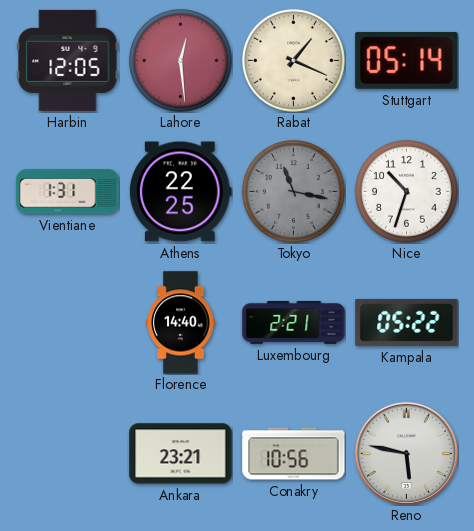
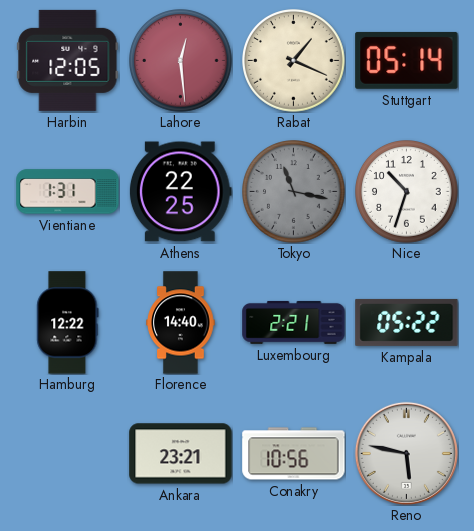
Hamburg: none -> 12:22
